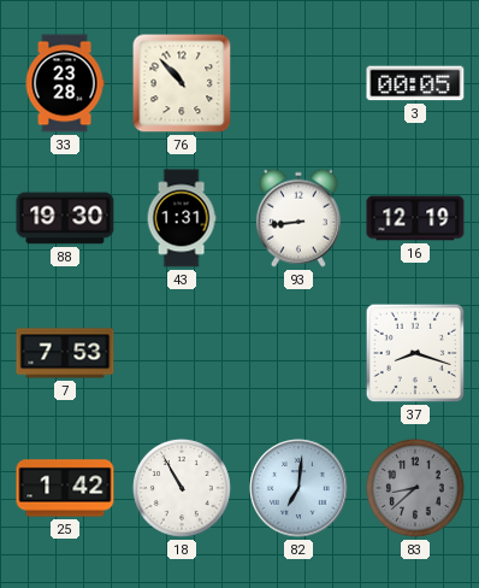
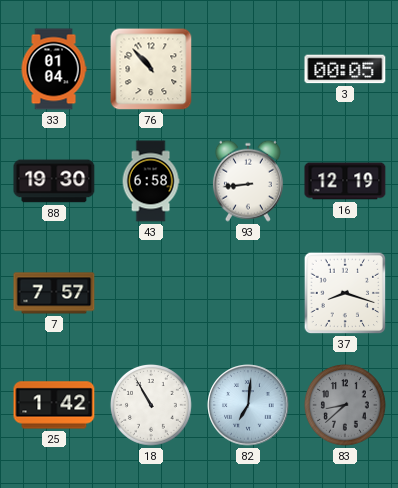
33: 23:28 -> 01:04
43: 1:31 -> 6:58
7: 7:53 -> 7:57
